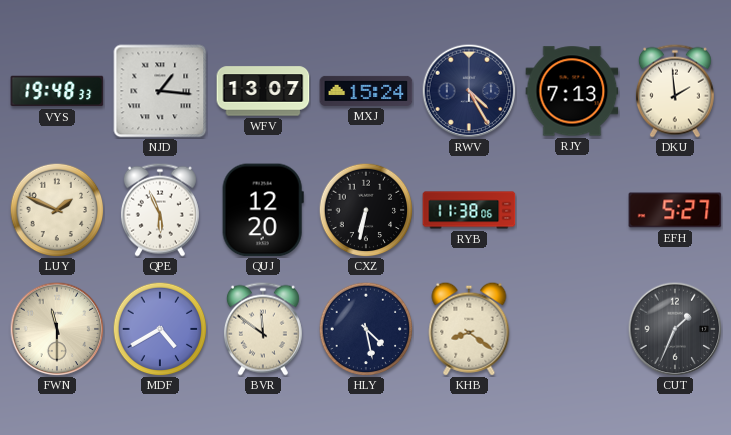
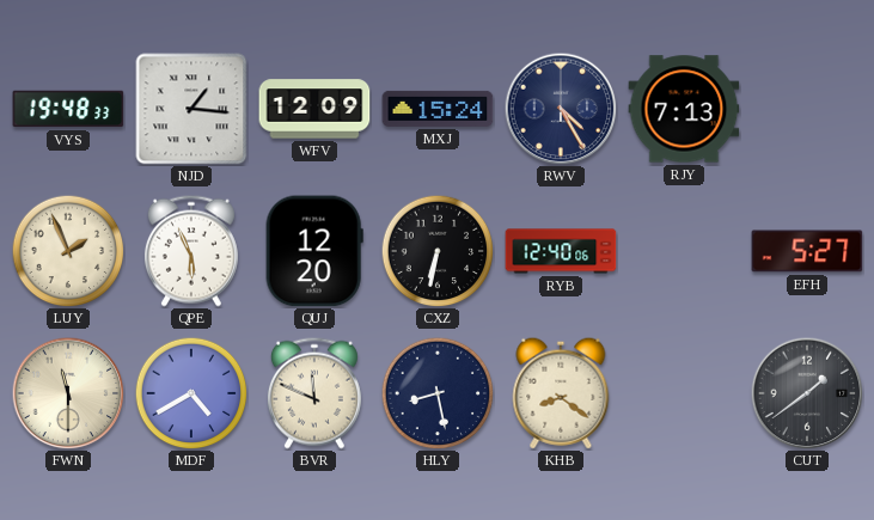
WFV: 13:07 -> 12:09
DKU: 1:59 -> none
LUY: 1:49 -> 1:56
RYB: 11:38 -> 12:40
BVR: 11:51 -> 11:49
HLY: 4:28 -> 8:28
CUT: 1:34 -> 1:39
